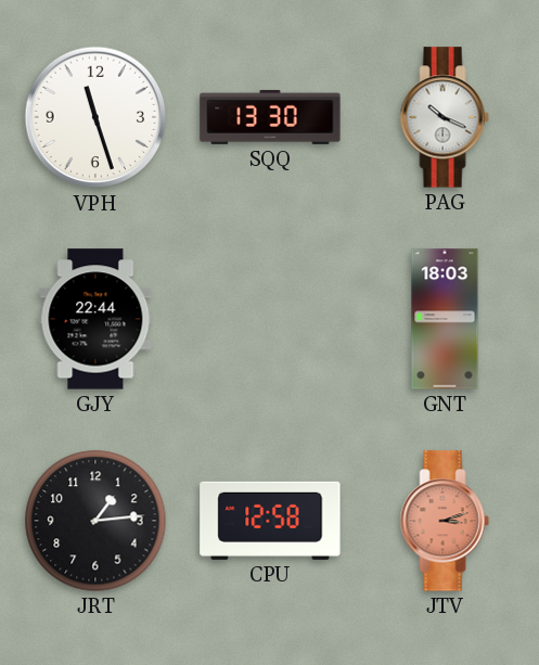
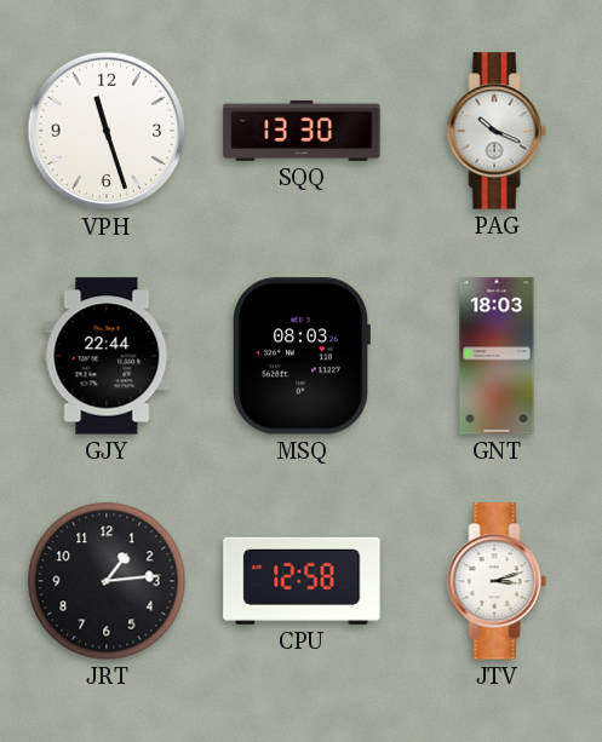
MSQ: none -> 08:03
JTV dial: salmon -> white
